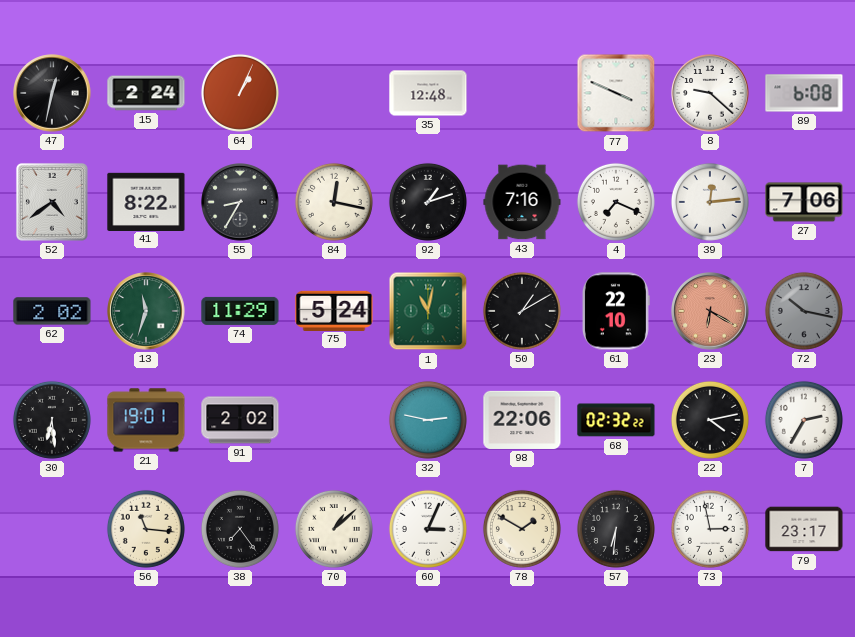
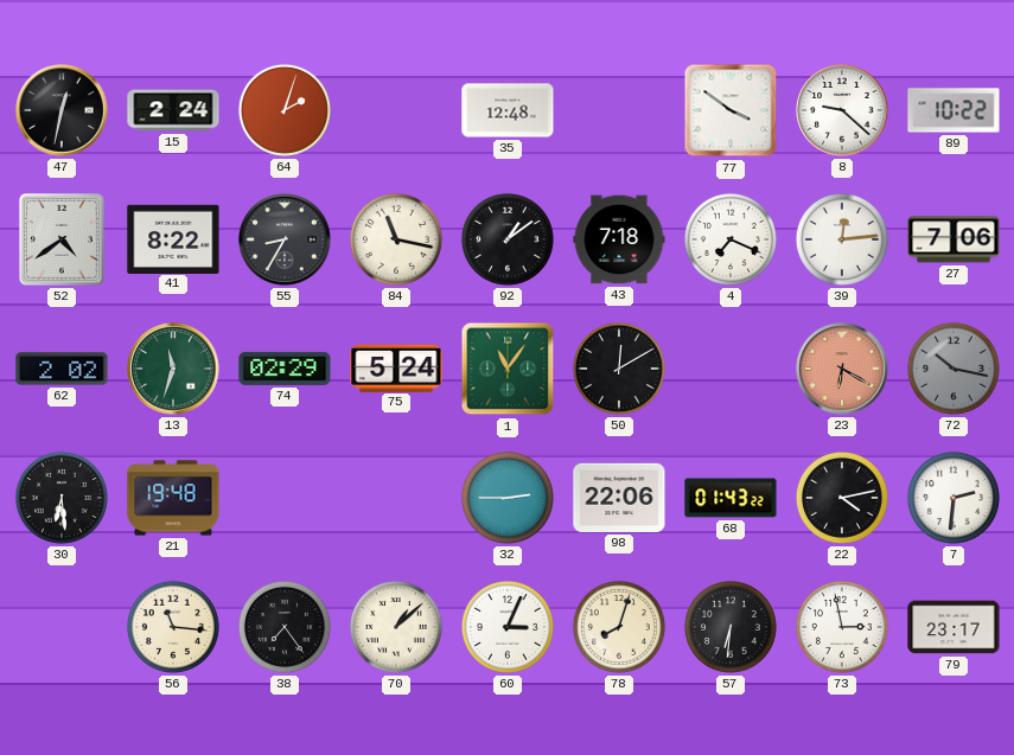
64: 1:04 -> 2:03
77: 3:49 -> 3:51
89: 6:08 -> 10:22
84: 12:17 -> 11:17
92: 1:12 -> 1:09
43: 7:16 -> 7:18
74: 11:29 -> 02:29
1: 11:02 -> 11:06
50: 1:10 -> 12:10
61: 22:10 -> none
21: 19:01 -> 19:48
91: 2:02 -> none
32: 2:47 -> 2:45
68: 02:32 -> 01:43
7: 2:35 -> 2:31
78: 1:50 -> 8:03
